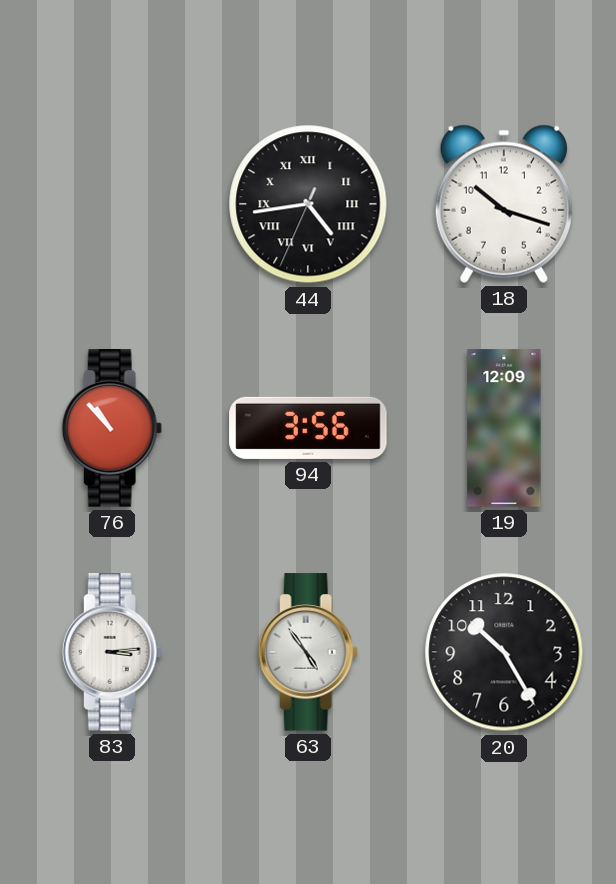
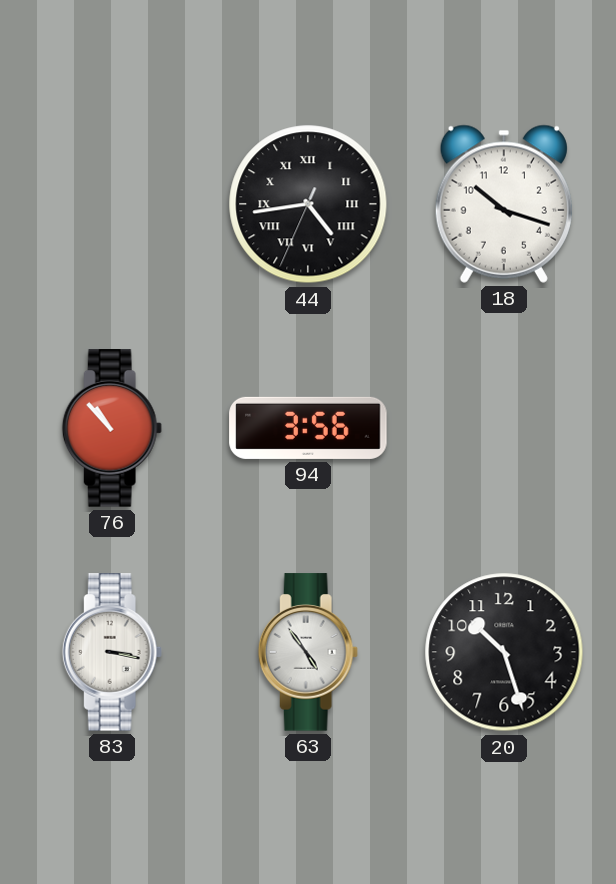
19: 12:09 -> none
83: 3:14 -> 3:17
20: 10:25 -> 10:27
